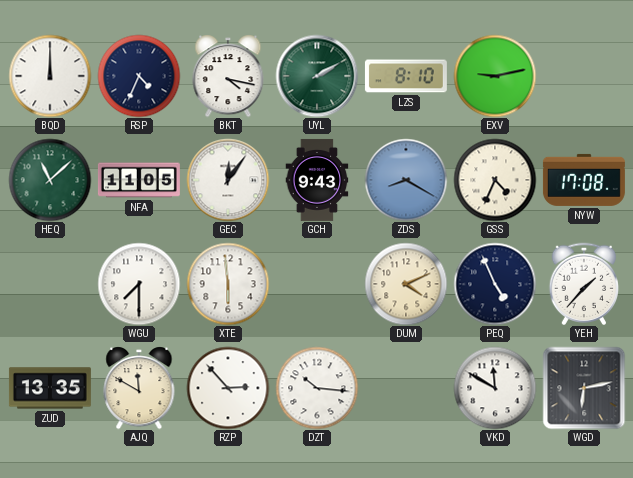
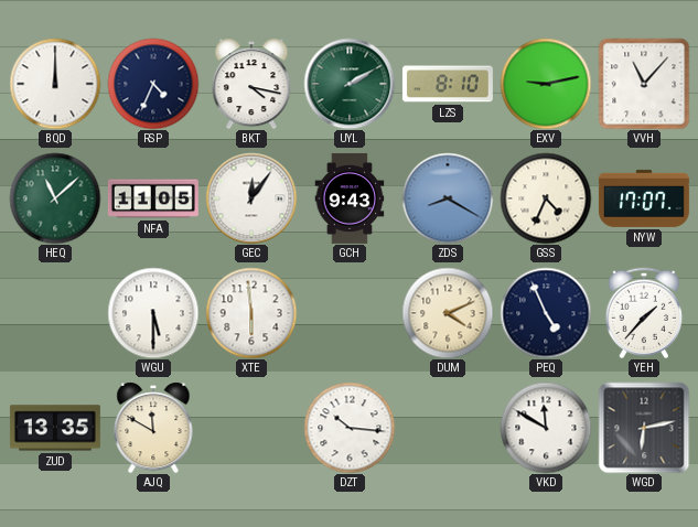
VVH: none -> 11:07
NYW: 17:08 -> 17:07
WGU: 7:30 -> 5:30
RZP: 2:53 -> none
